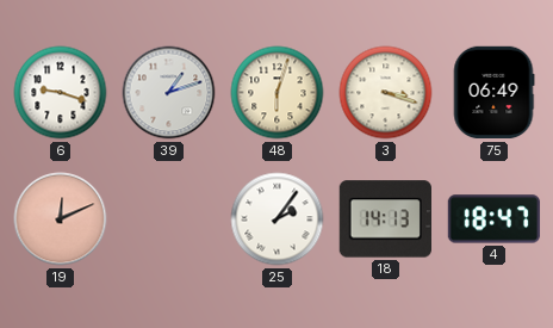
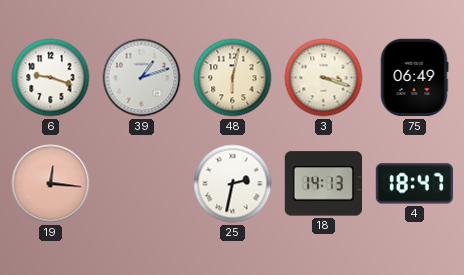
48: 6:03 -> 6:02
19: 12:11 -> 12:16
25: 2:06 -> 2:32
